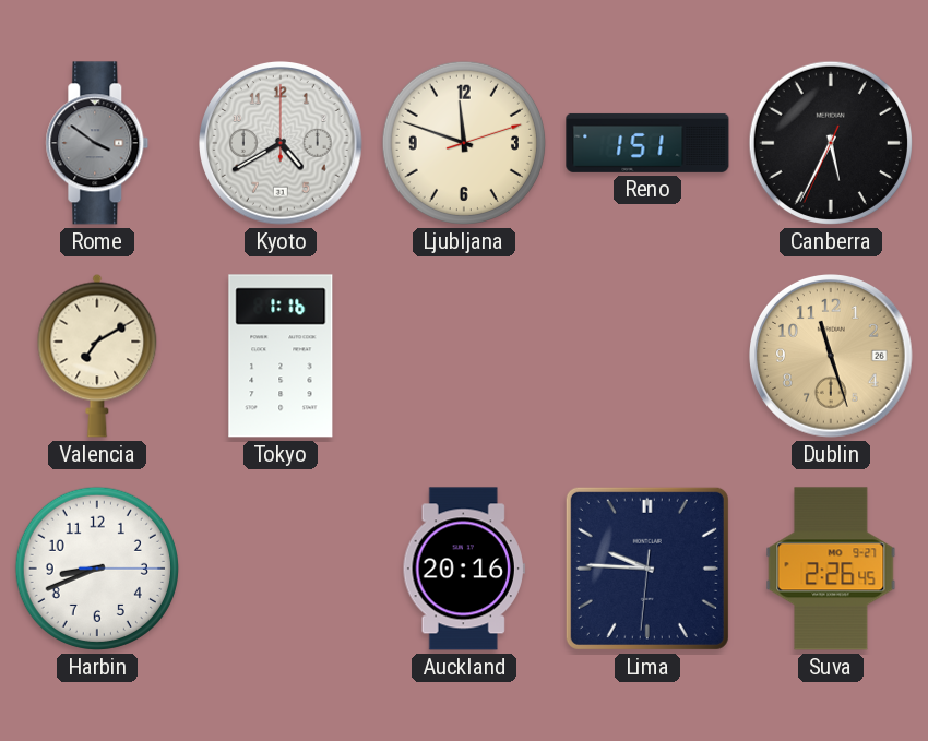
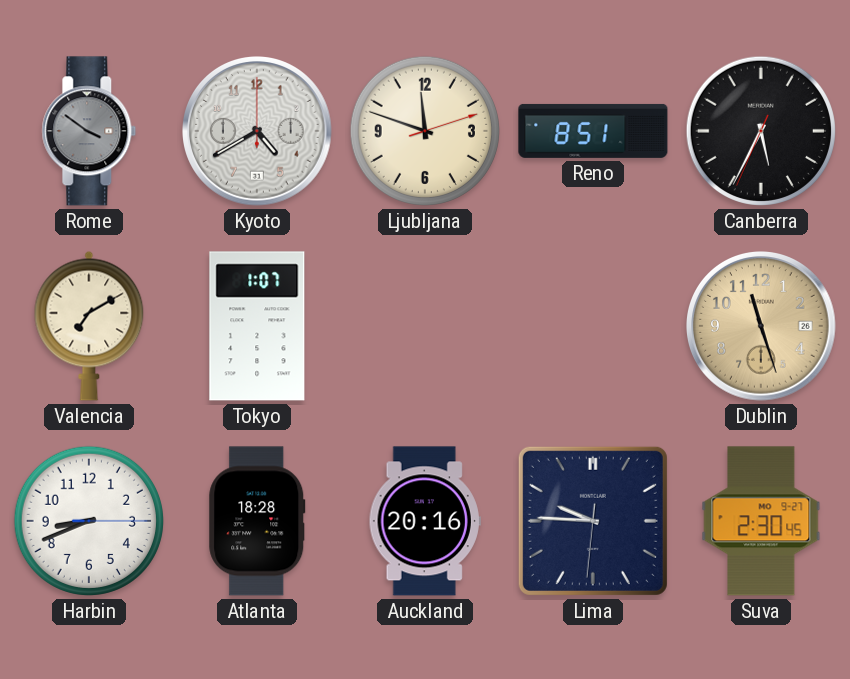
Reno: 1:51 -> 8:51
Tokyo: 1:16 -> 1:07
Atlanta: none -> 18:28
Suva: 2:26 -> 2:30
